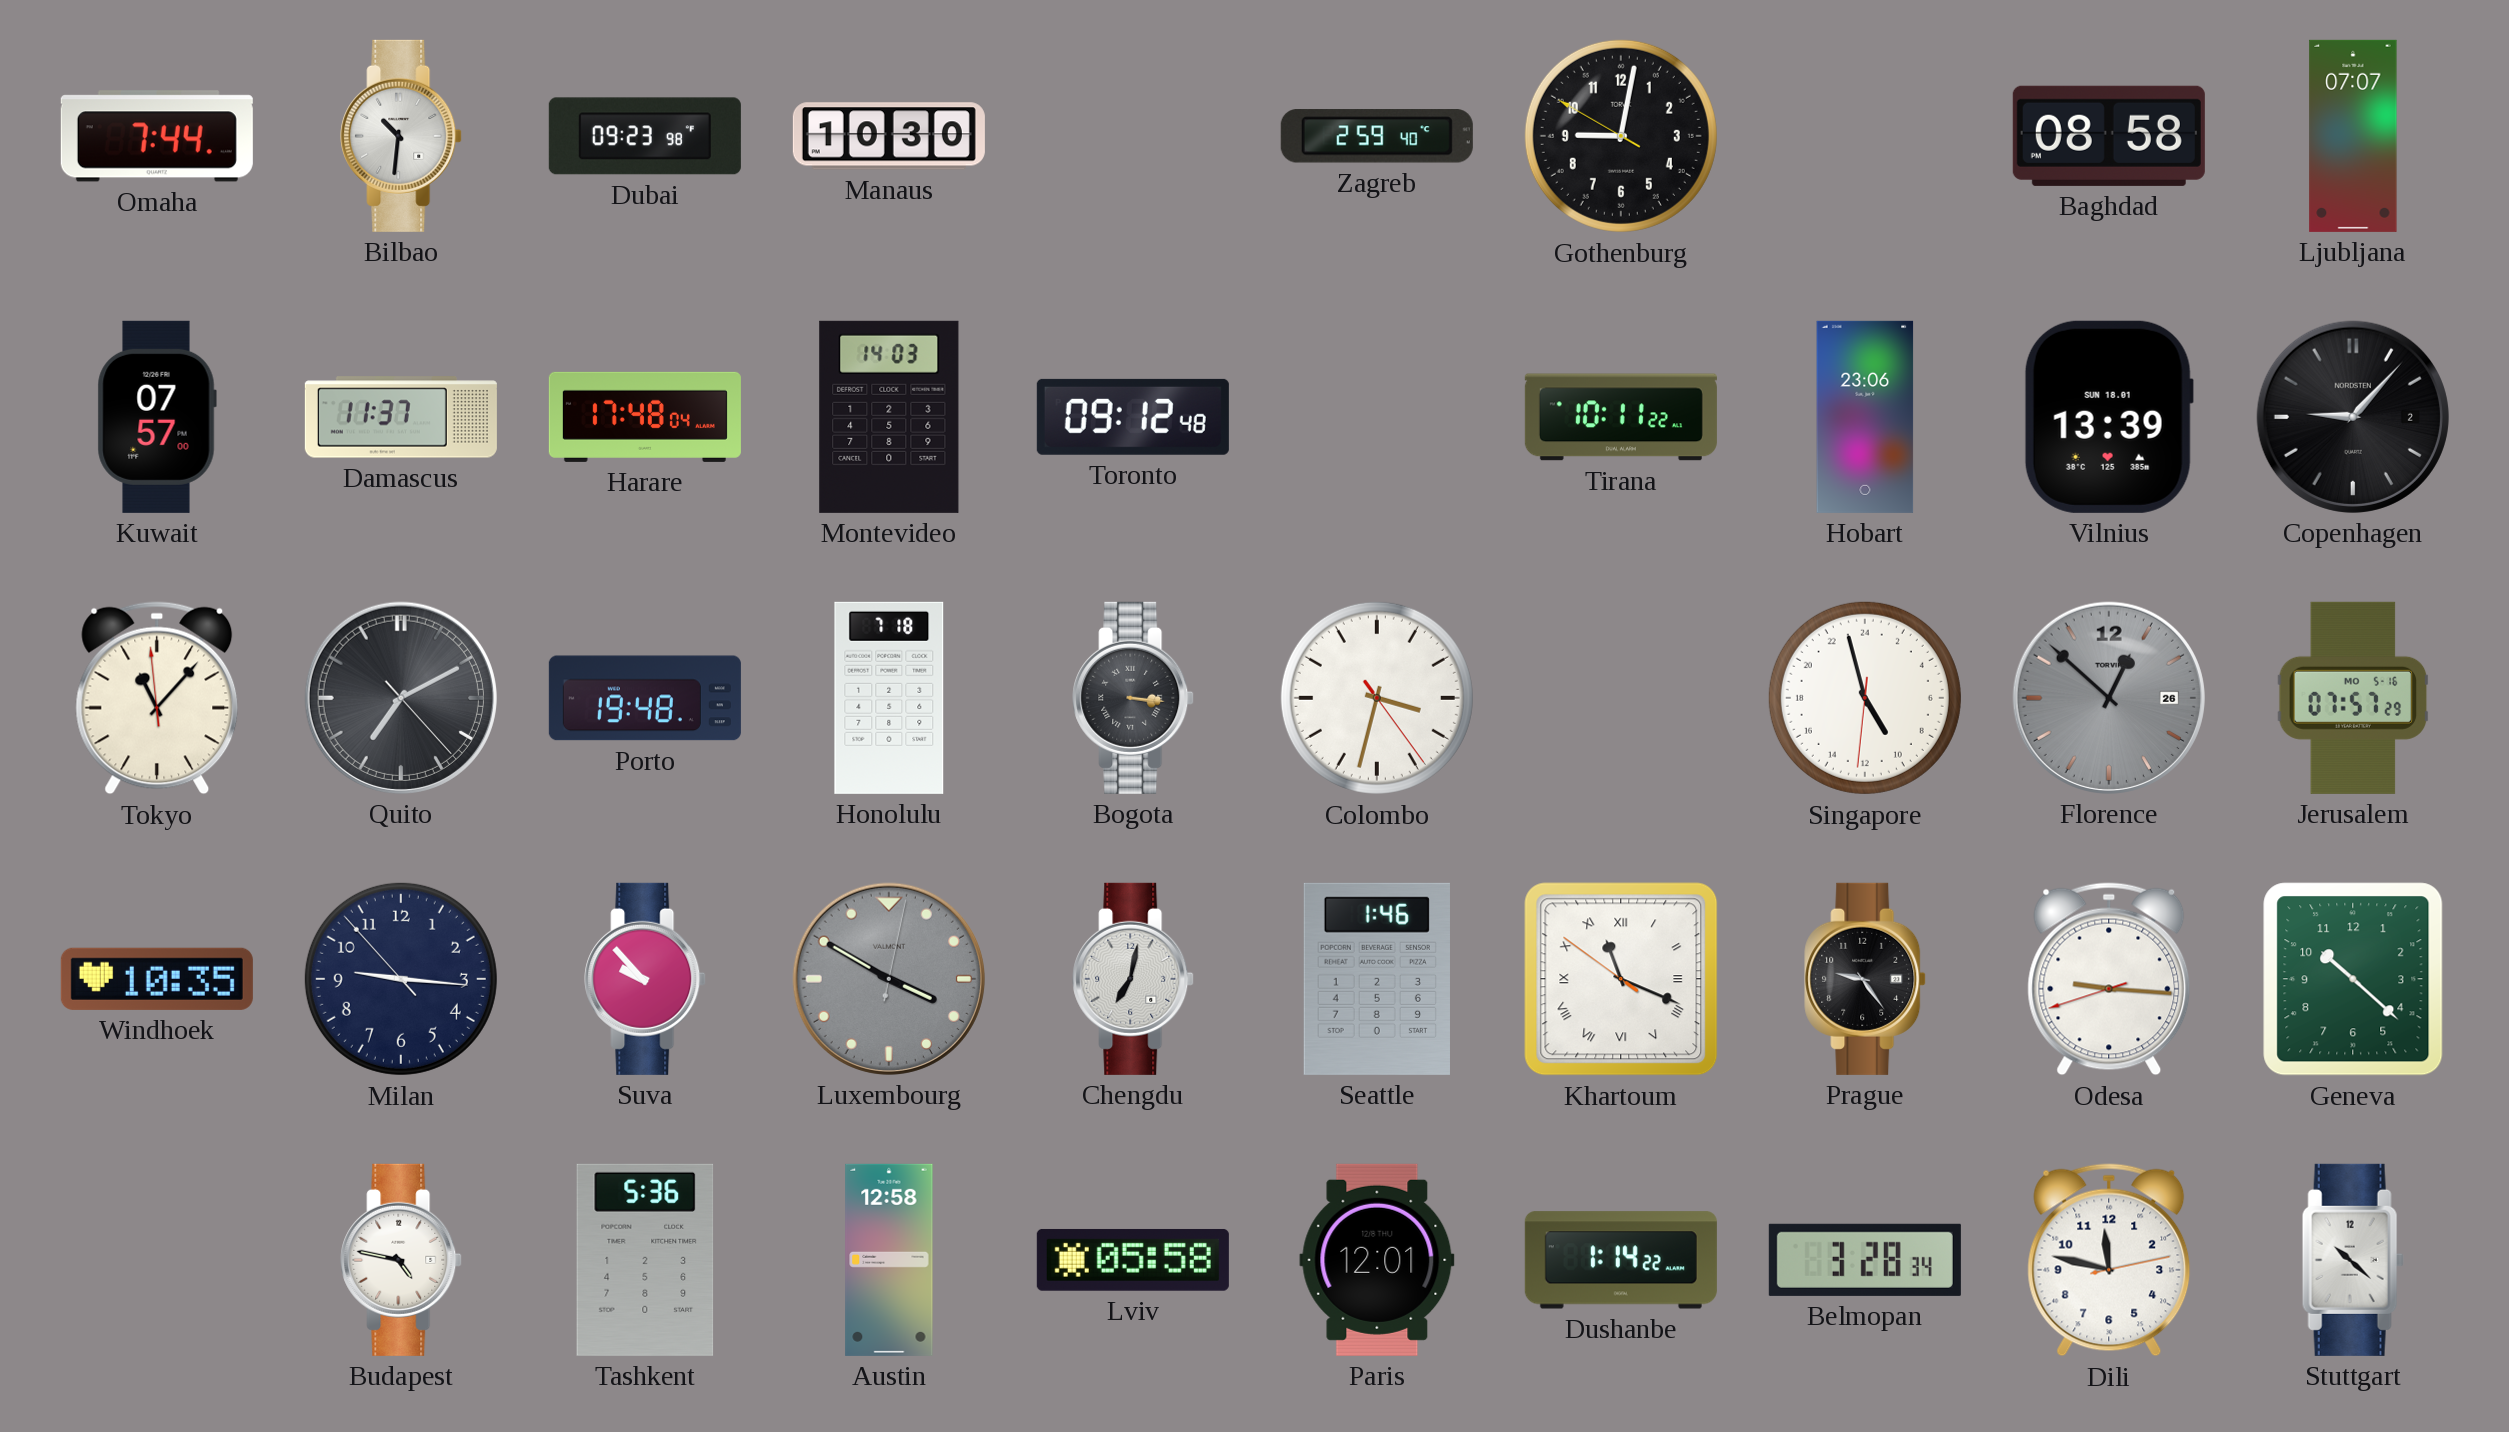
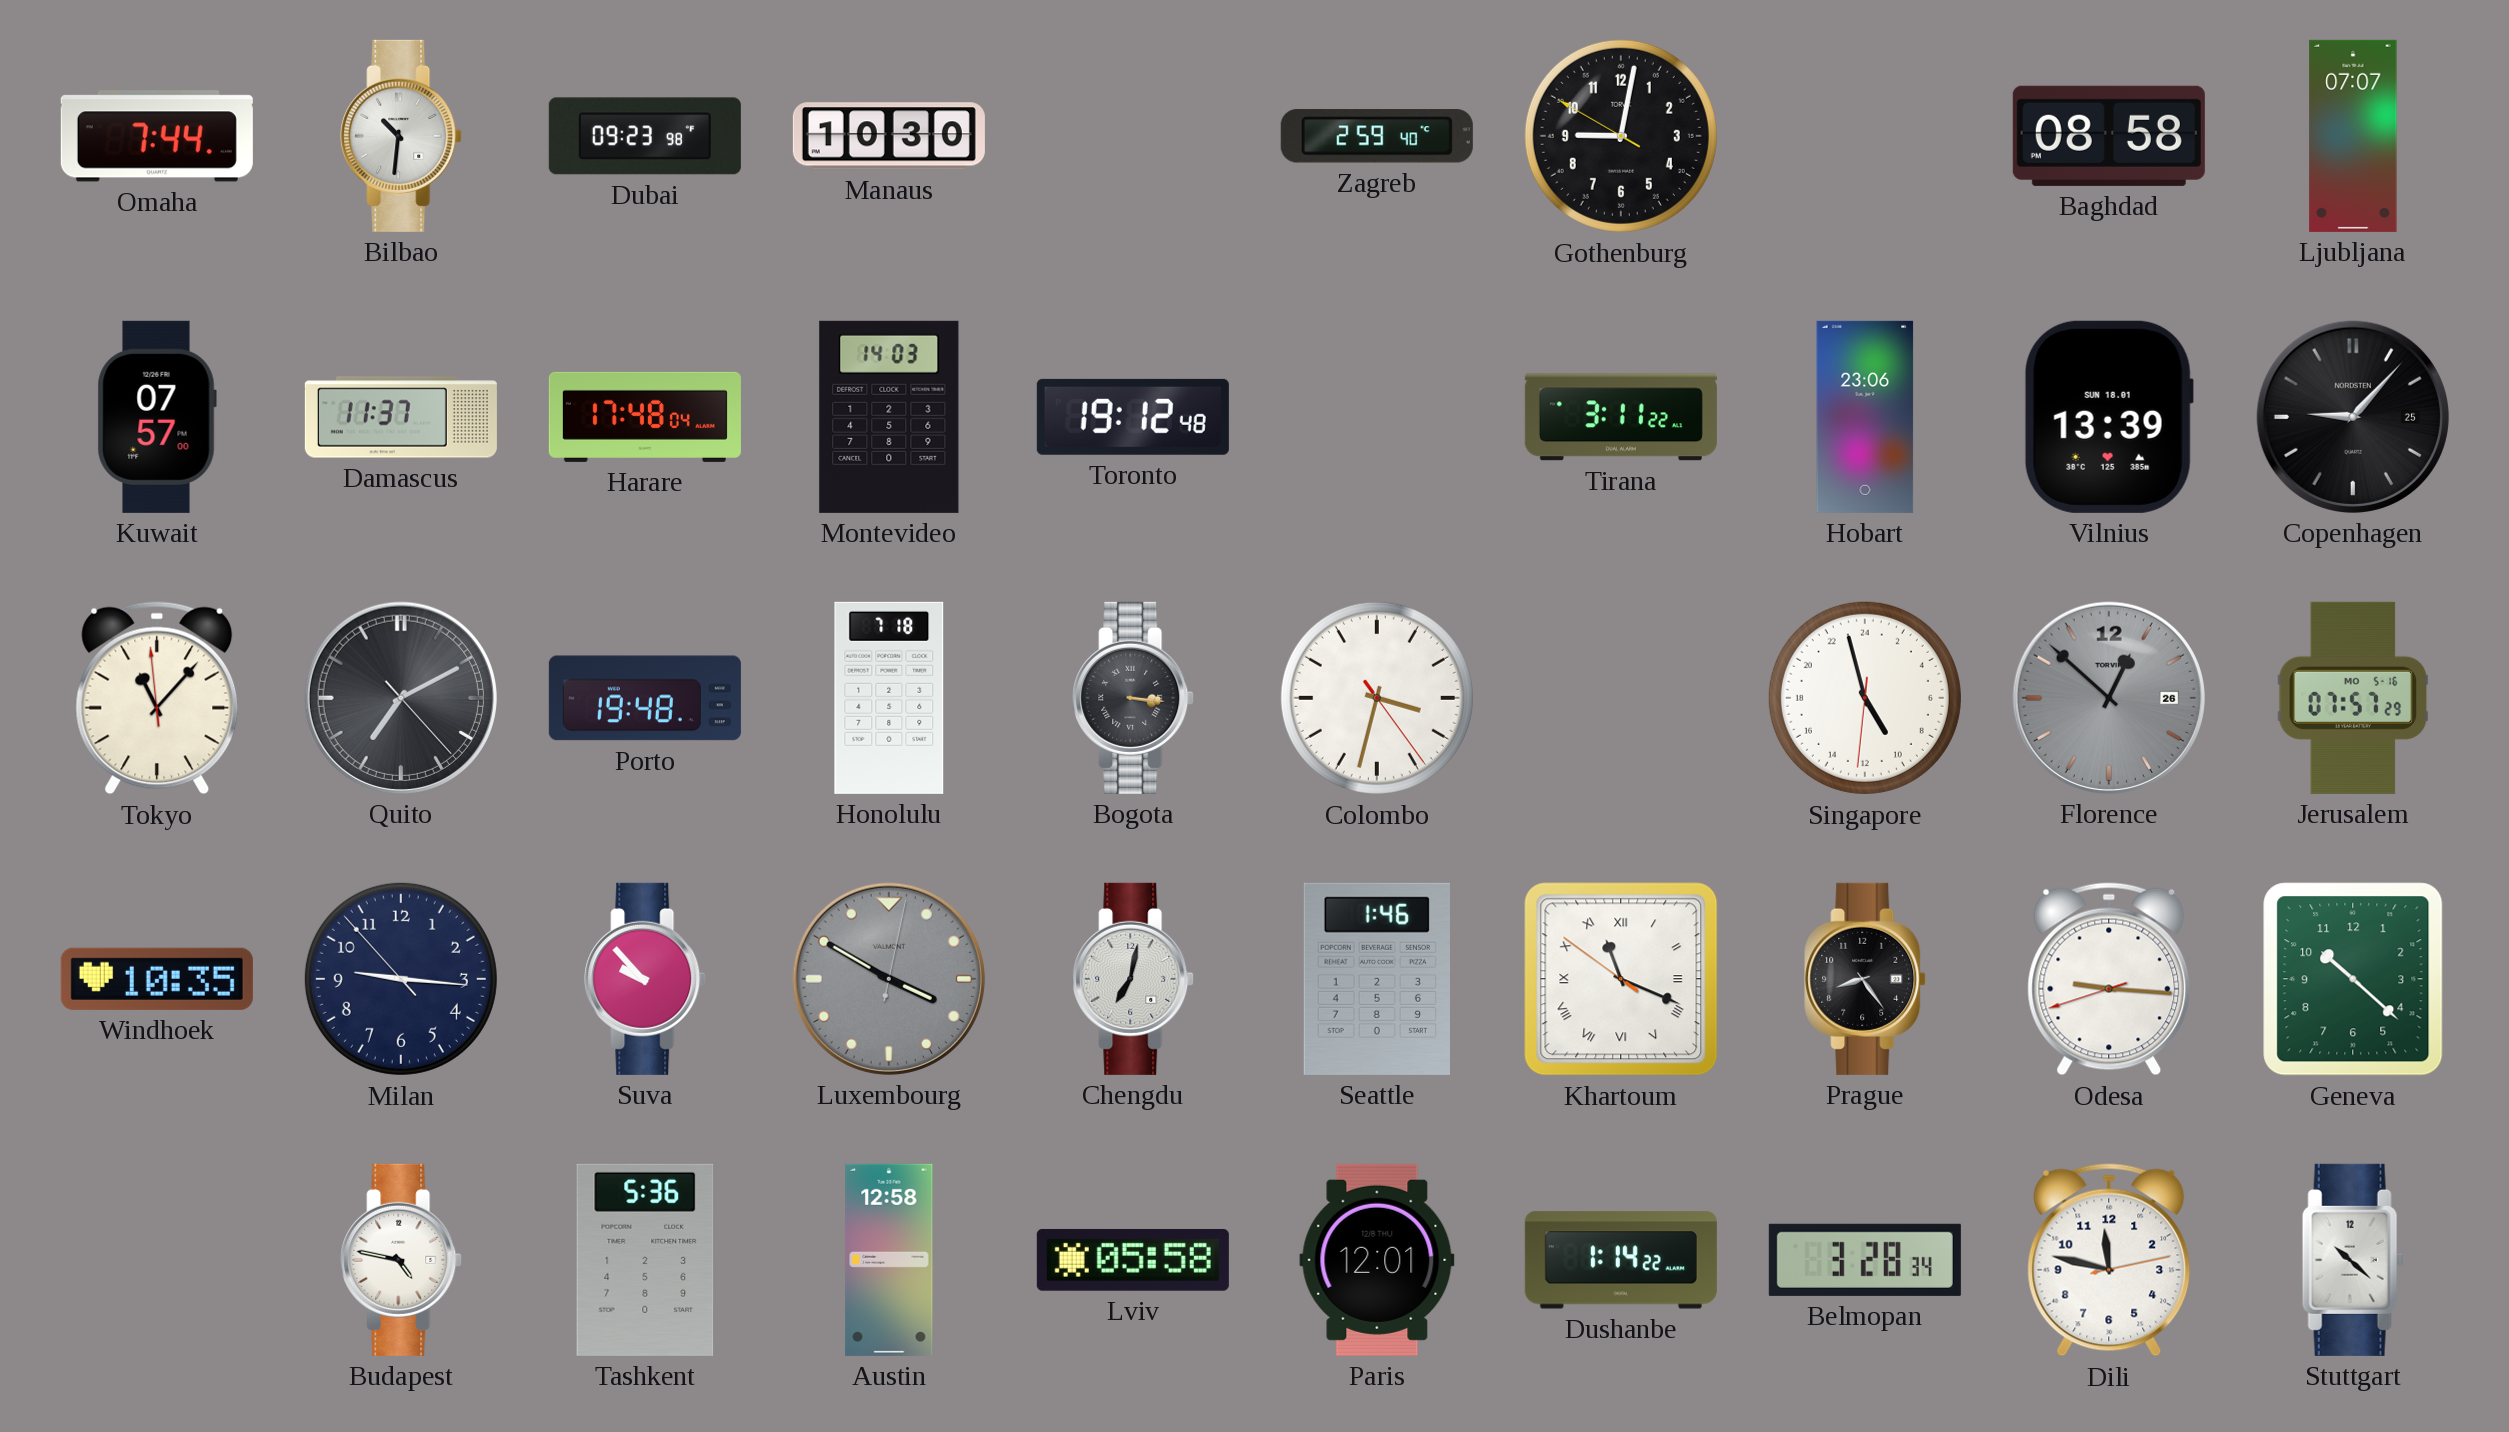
Toronto: 09:12 -> 19:12
Tirana: 10:11 -> 3:11
Copenhagen date: 2 -> 25
Prague: 9:24 -> 8:24
